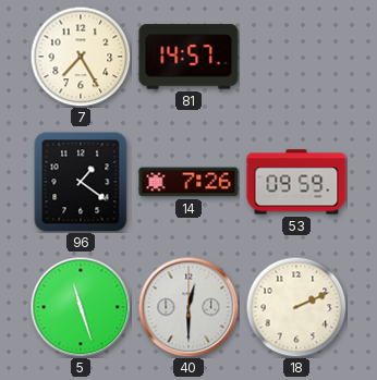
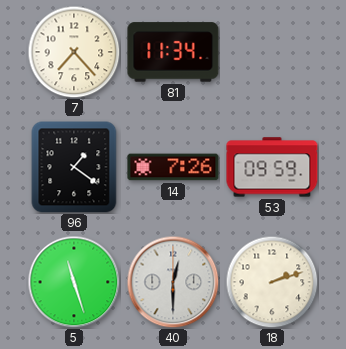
7: 7:25 -> 7:23
81: 14:57 -> 11:34
18: 2:11 -> 2:12
